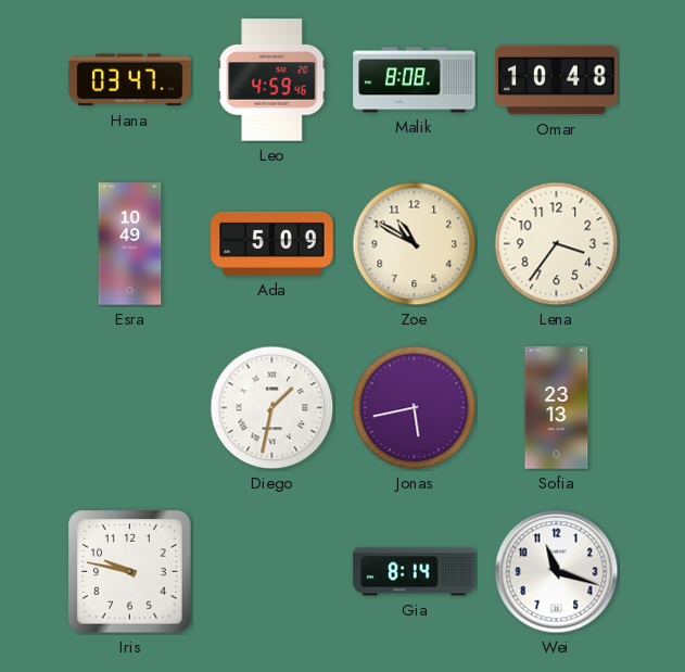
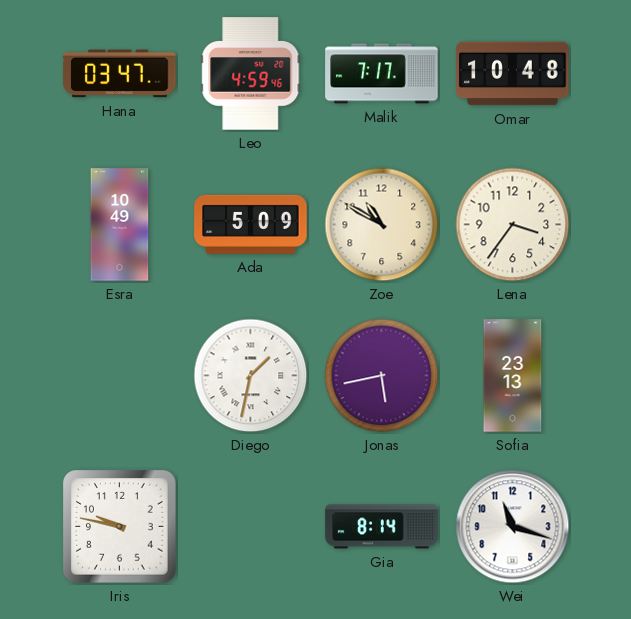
Malik: 8:08 -> 7:17
